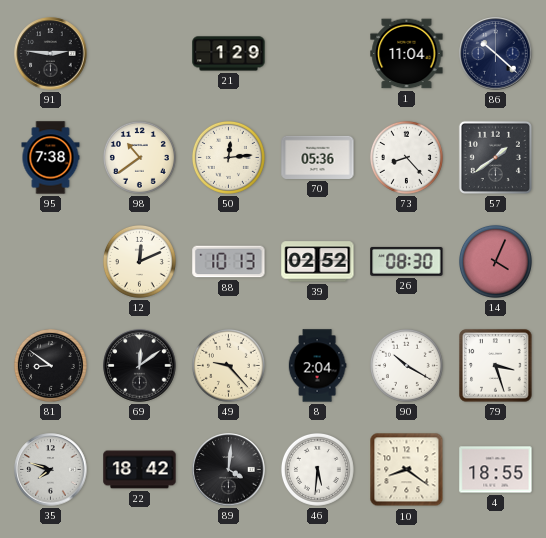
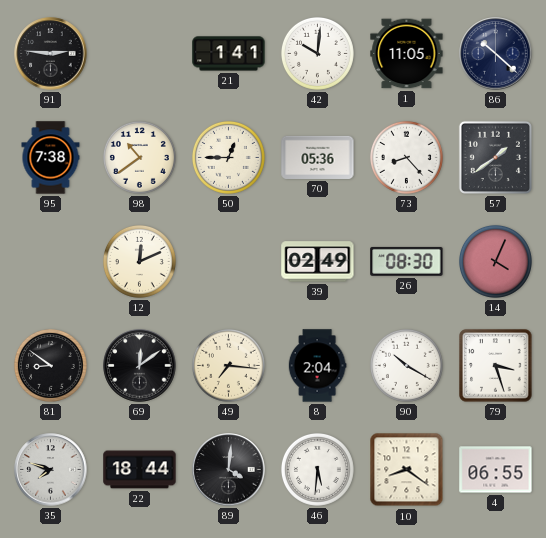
21: 1:29 -> 1:41
42: none -> 10:01
1: 11:04 -> 11:05
50: 12:14 -> 12:45
88: 10:13 -> none
39: 02:52 -> 02:49
49: 9:23 -> 7:16
22: 18:42 -> 18:44
4: 18:55 -> 06:55
